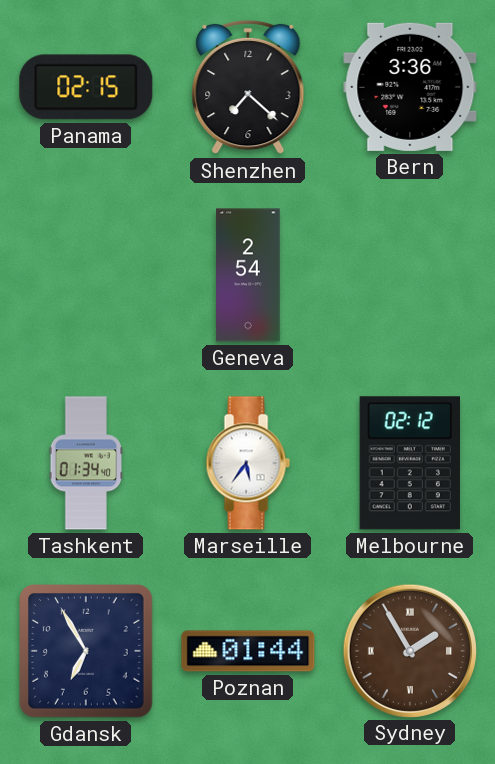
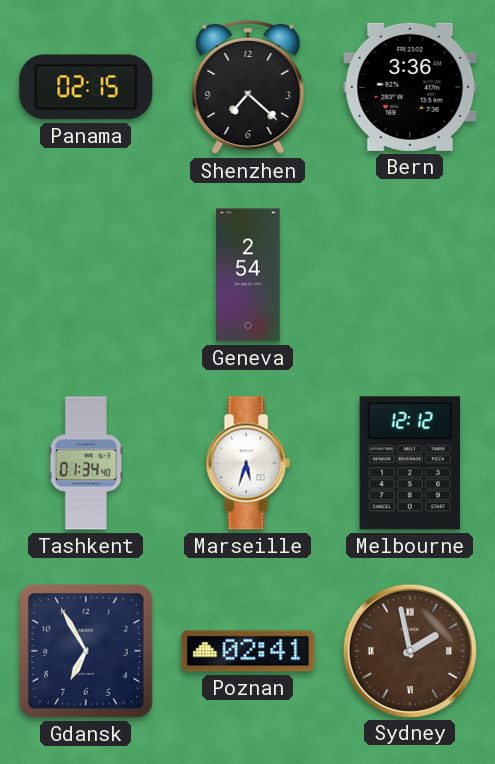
Marseille: 5:36 -> 5:33
Melbourne: 02:12 -> 12:12
Poznan: 01:44 -> 02:41
Sydney: 1:55 -> 1:58
